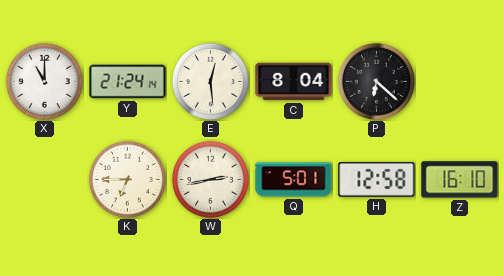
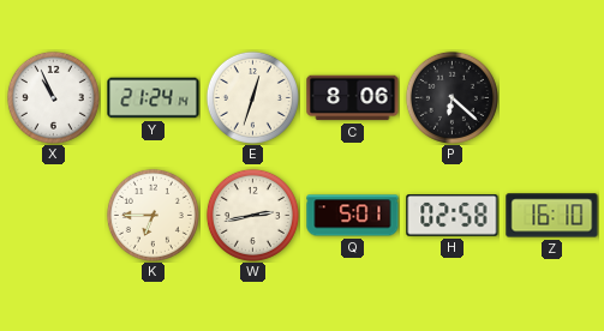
X: 11:00 -> 10:56
E: 12:29 -> 12:33
C: 8:04 -> 8:06
H: 12:58 -> 02:58
